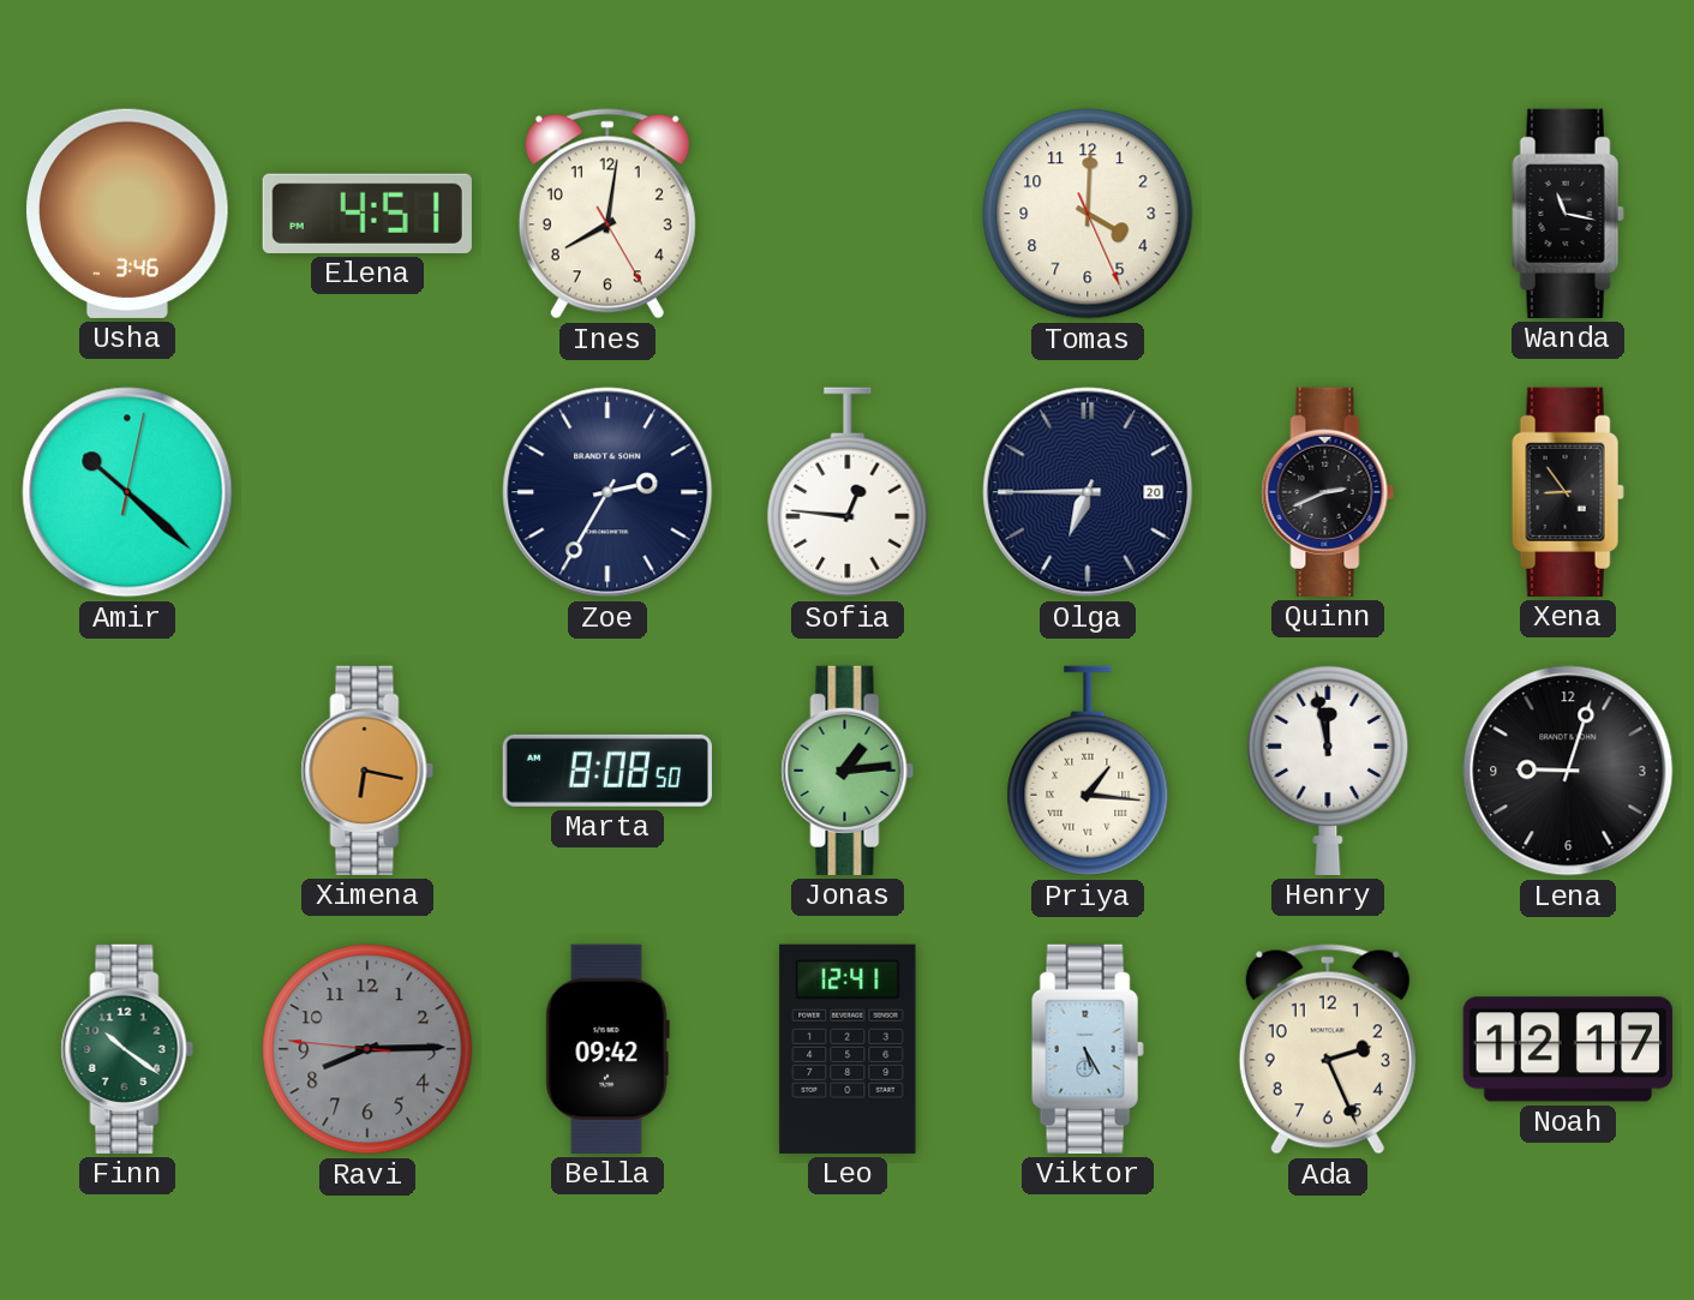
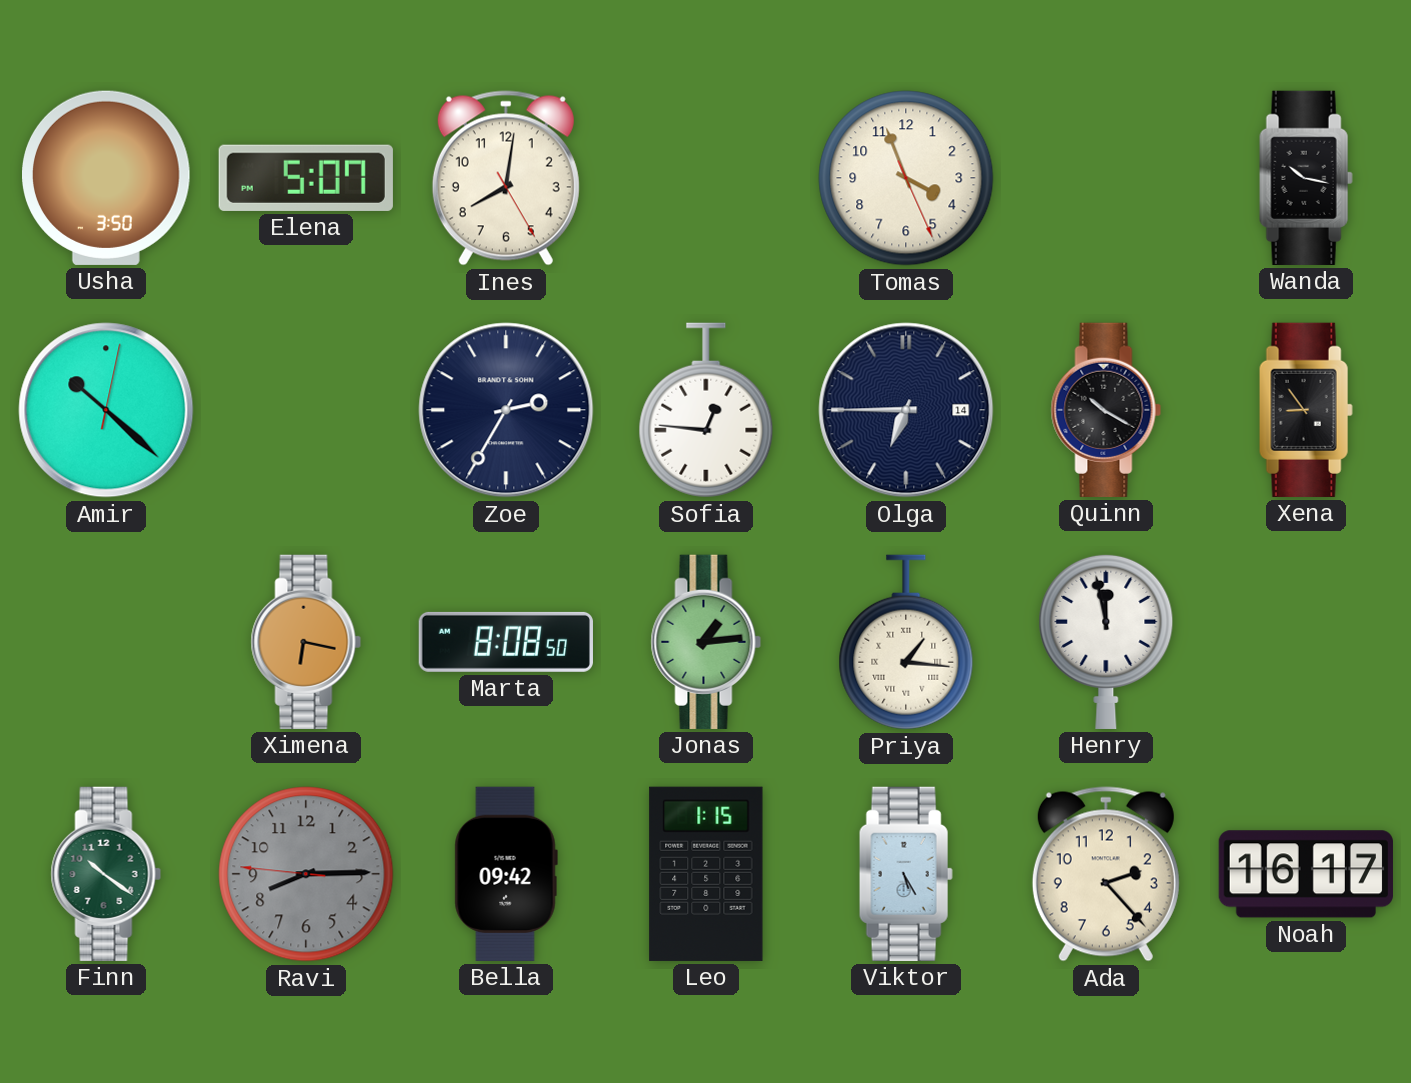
Usha: 3:46 -> 3:50
Elena: 4:51 -> 5:07
Tomas: 4:00 -> 3:56
Wanda: 11:17 -> 10:17
Olga date: 20 -> 14
Quinn: 2:41 -> 10:20
Lena: 9:03 -> none
Leo: 12:41 -> 1:15
Ada: 2:26 -> 2:23
Noah: 12:17 -> 16:17
